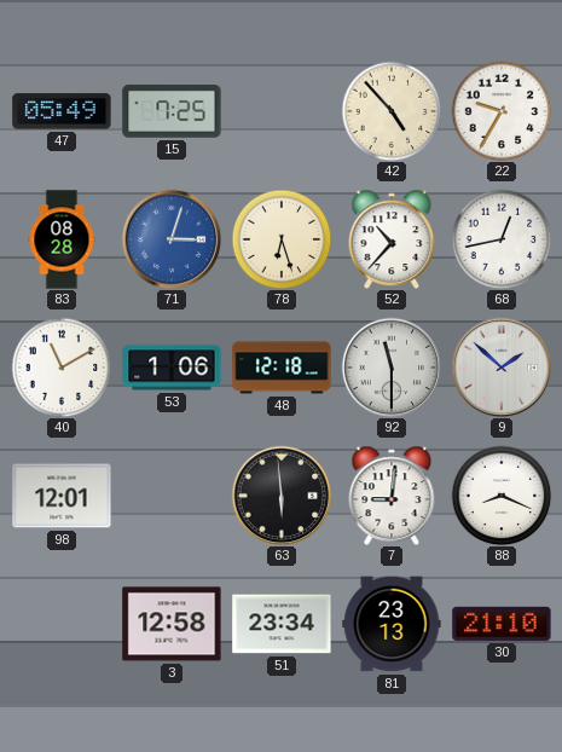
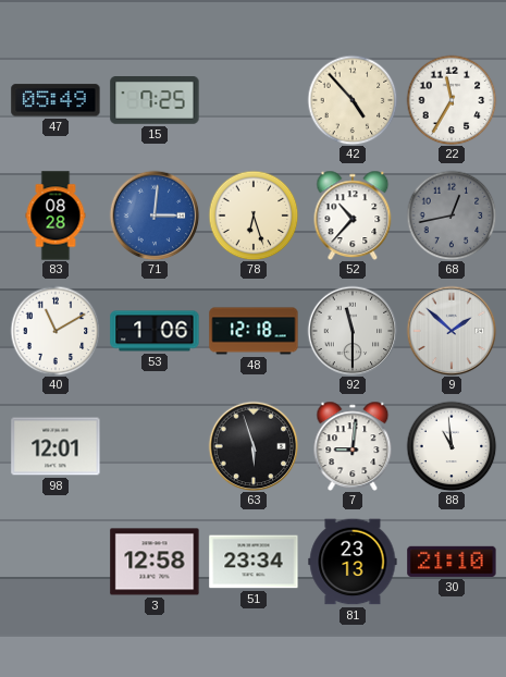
22: 9:35 -> 11:35
71: 3:03 -> 3:01
68 dial: white -> grey
63: 5:59 -> 5:57
88: 8:19 -> 10:59
